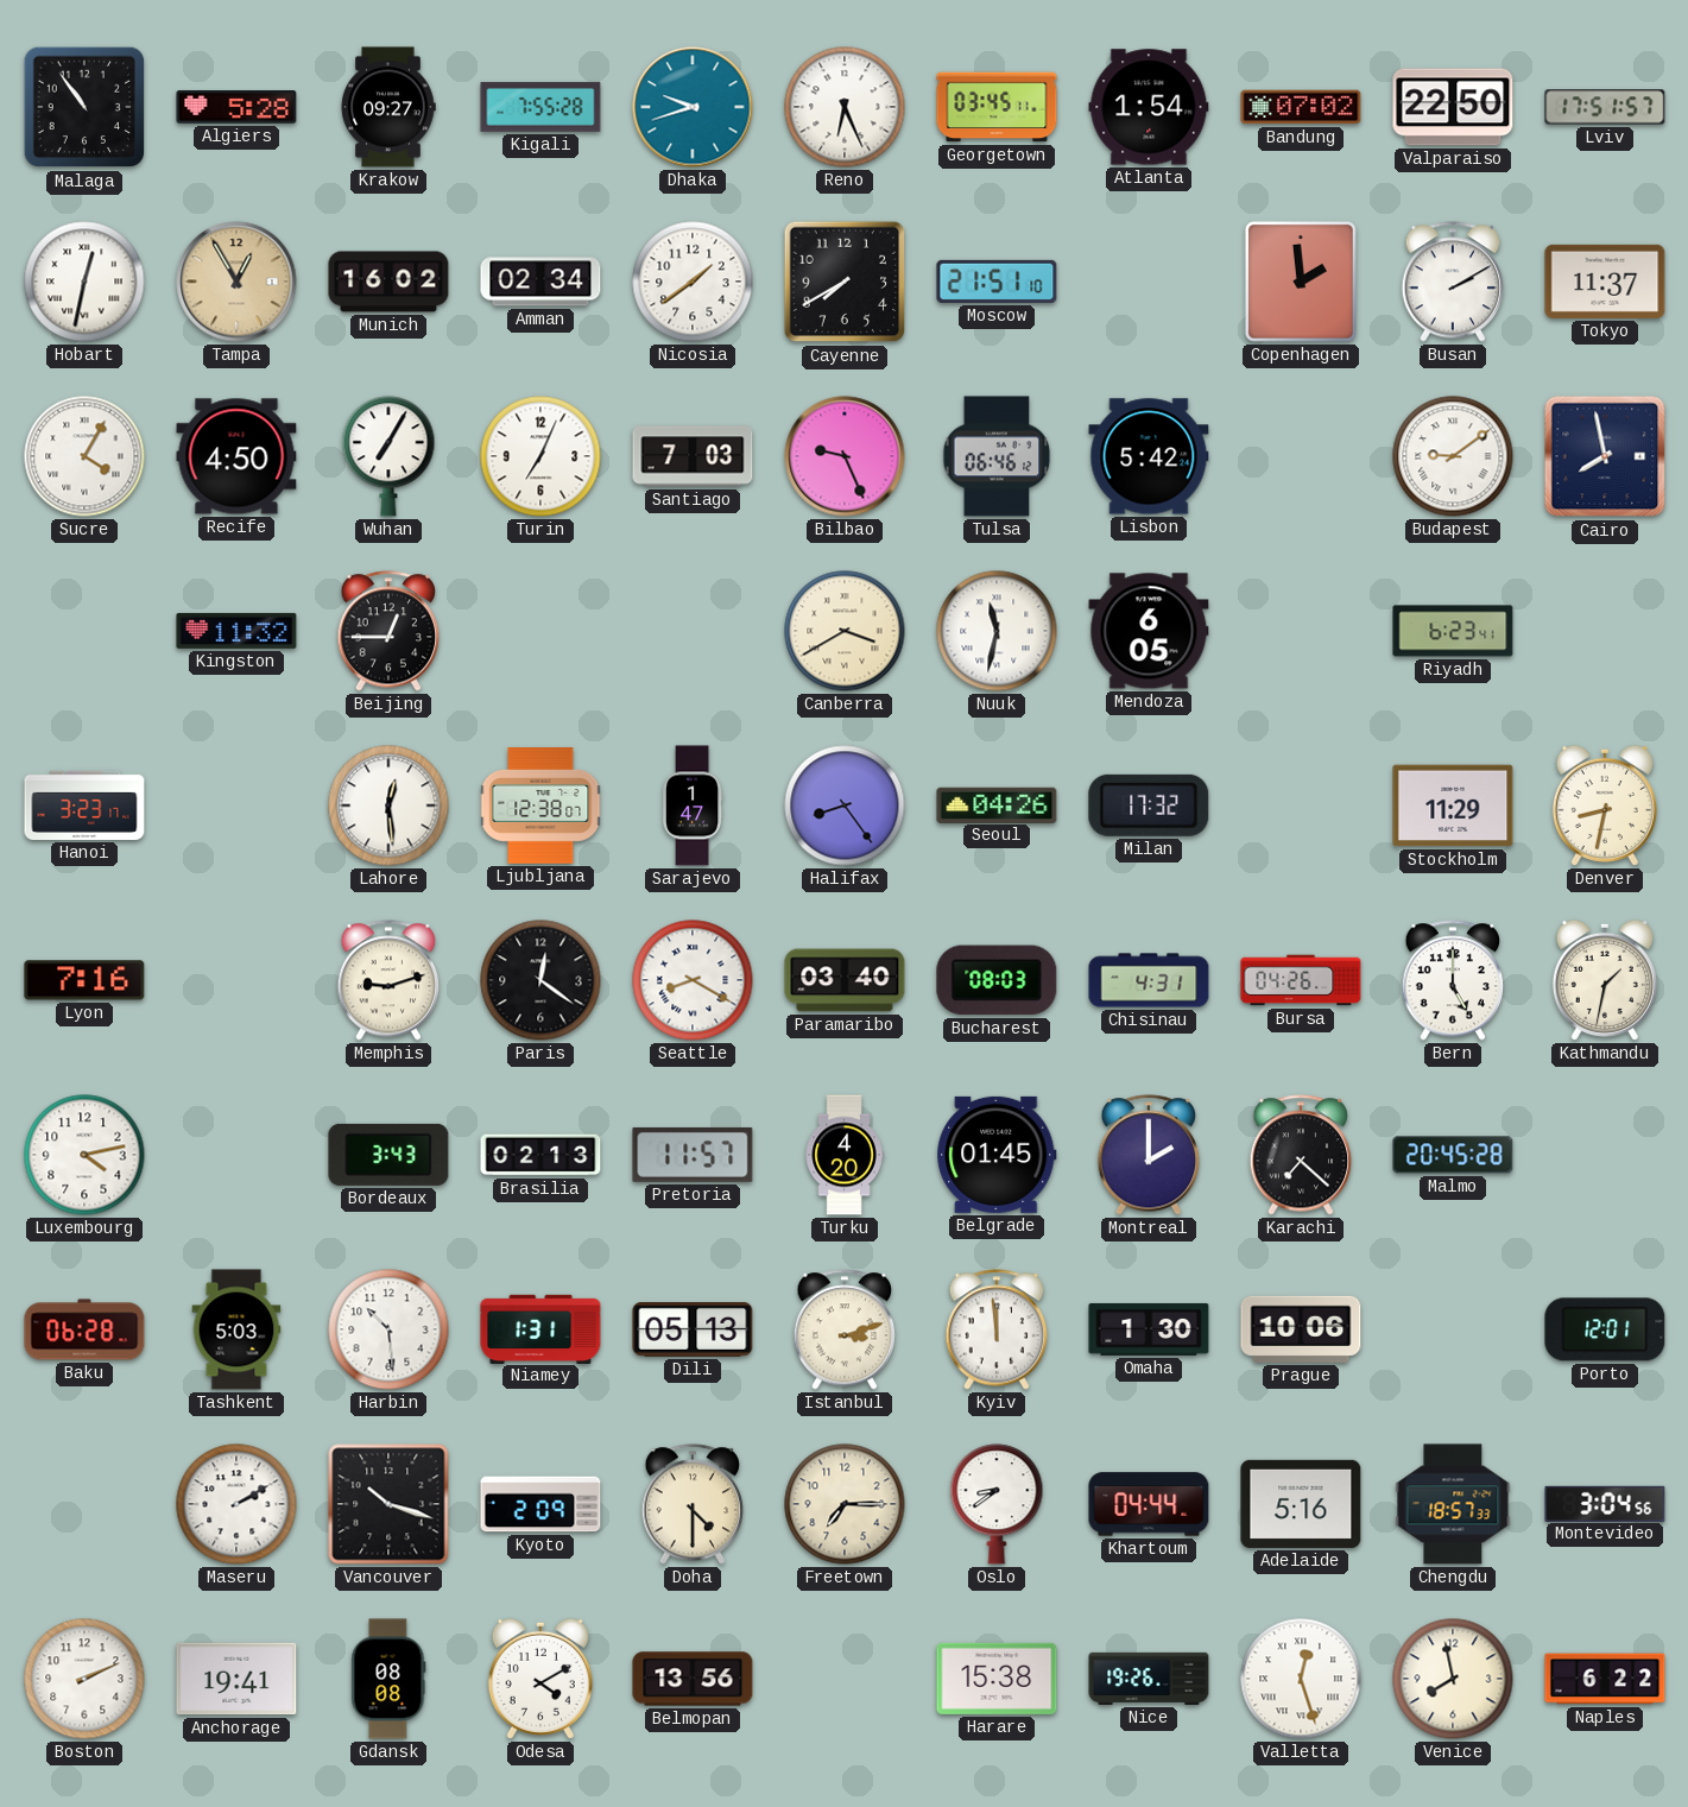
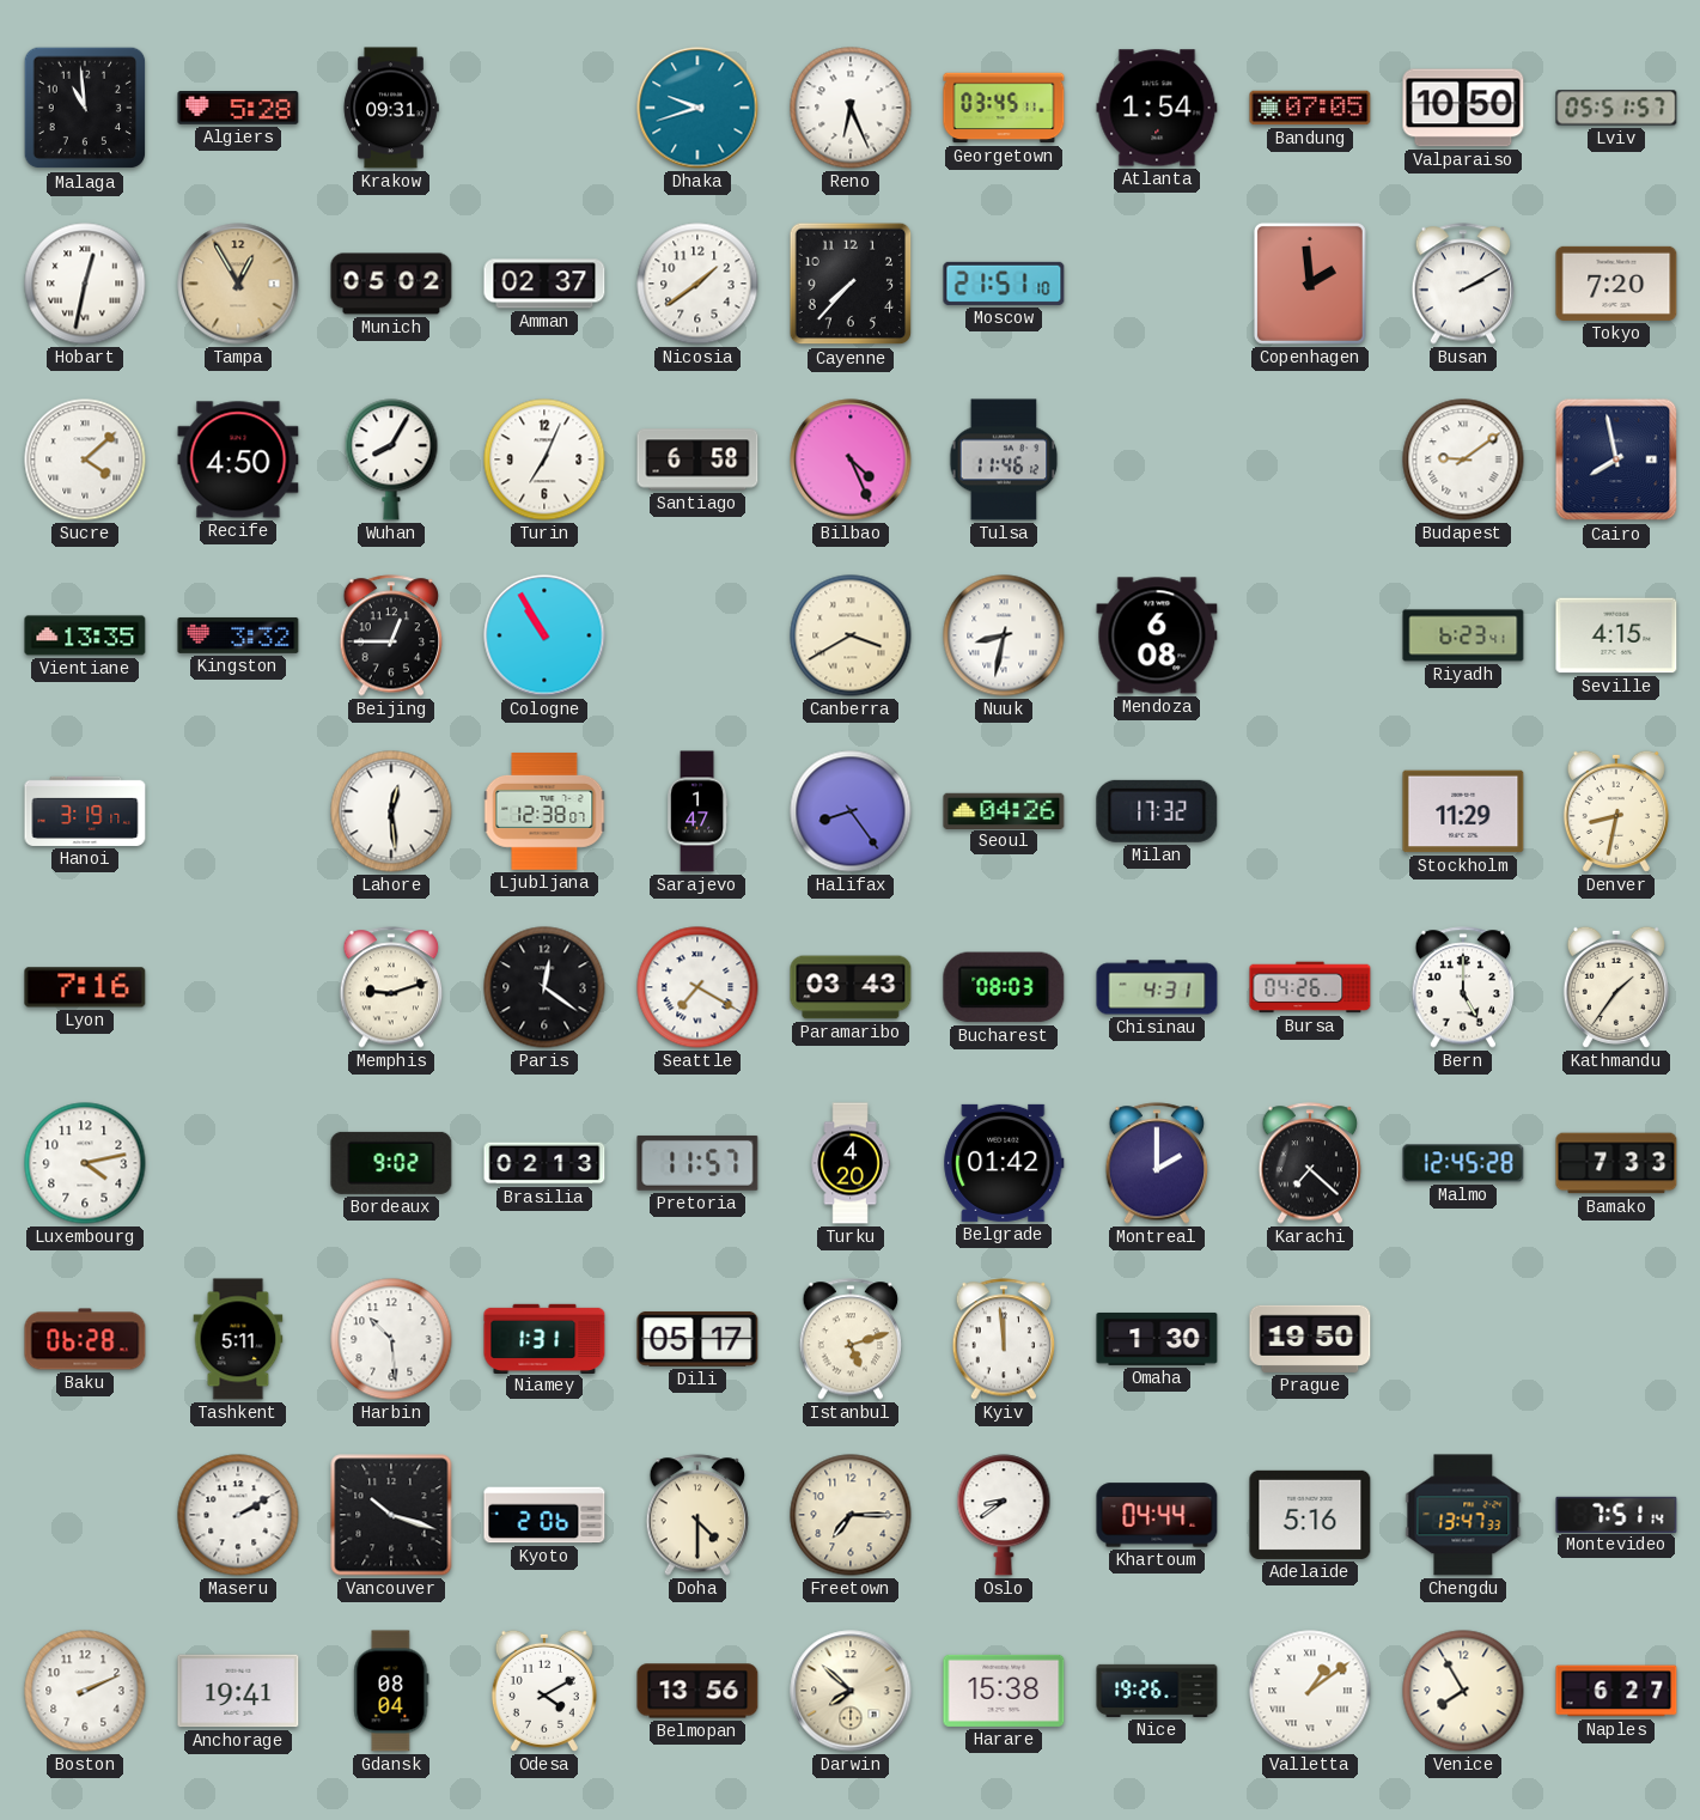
Malaga: 10:54 -> 10:59
Krakow: 09:27 -> 09:31
Kigali: 7:55 -> none
Bandung: 07:02 -> 07:05
Valparaiso: 22:50 -> 10:50
Lviv: 17:51 -> 05:51
Munich: 16:02 -> 05:02
Amman: 02:34 -> 02:37
Cayenne: 7:40 -> 7:37
Tokyo: 11:37 -> 7:20
Sucre: 4:05 -> 4:08
Wuhan: 7:05 -> 8:05
Santiago: 7:03 -> 6:58
Bilbao: 9:26 -> 4:26
Tulsa: 06:46 -> 11:46
Lisbon: 5:42 -> none
Vientiane: none -> 13:35
Kingston: 11:32 -> 3:32
Cologne: none -> 10:55
Nuuk: 11:32 -> 8:32
Mendoza: 6:05 -> 6:08
Seville: none -> 4:15
Hanoi: 3:23 -> 3:19
Seattle: 8:20 -> 7:20
Paramaribo: 03:40 -> 03:43
Kathmandu: 1:32 -> 1:36
Bordeaux: 3:43 -> 9:02
Belgrade: 01:45 -> 01:42
Malmo: 20:45 -> 12:45
Bamako: none -> 7:33
Tashkent: 5:03 -> 5:11
Dili: 05:13 -> 05:17
Istanbul: 3:12 -> 5:12
Prague: 10:06 -> 19:50
Porto: 12:01 -> none
Kyoto: 2:09 -> 2:06
Chengdu: 18:57 -> 13:47
Montevideo: 3:04 -> 7:51
Gdansk: 08:08 -> 08:04
Darwin: none -> 7:52
Valletta: 12:27 -> 1:09
Venice: 7:58 -> 7:55
Naples: 6:22 -> 6:27
